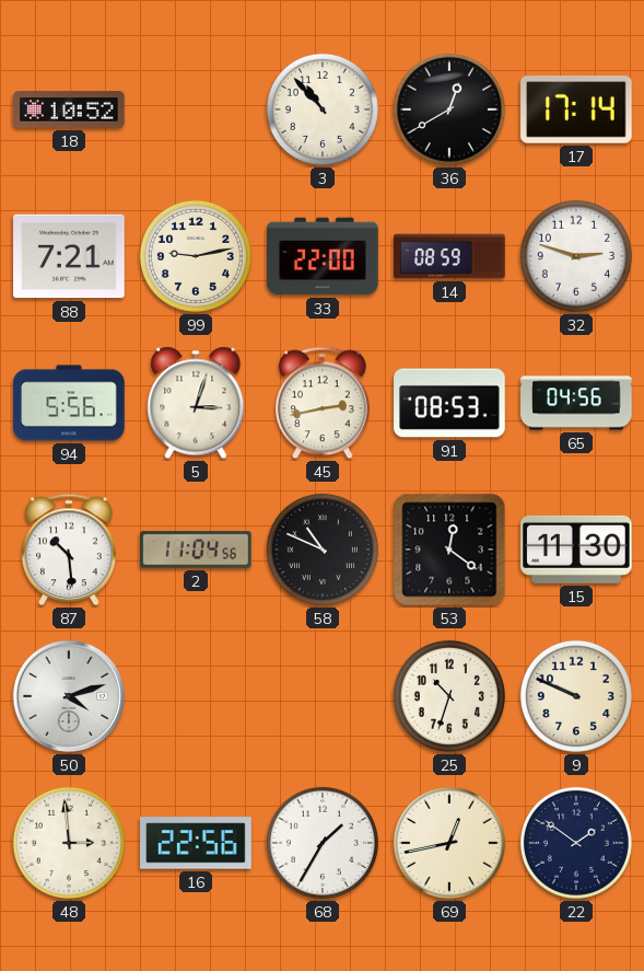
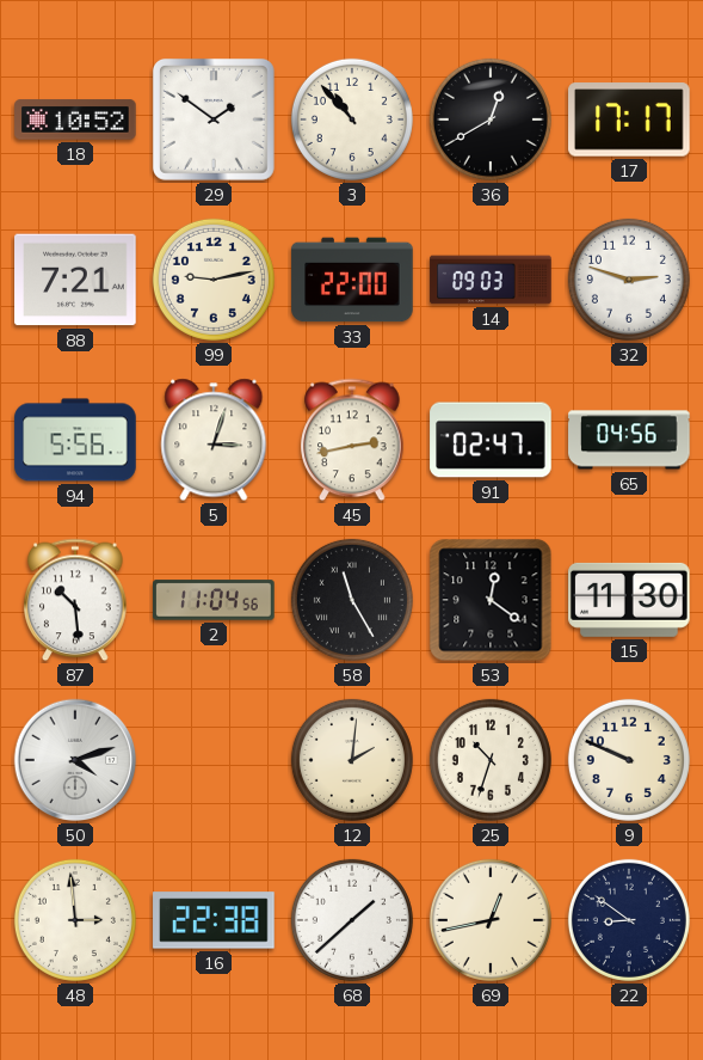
29: none -> 1:51
17: 17:14 -> 17:17
14: 08:59 -> 09:03
91: 08:53 -> 02:47
58: 10:49 -> 11:25
12: none -> 2:01
16: 22:56 -> 22:38
68: 1:35 -> 1:38
22: 1:51 -> 8:51
